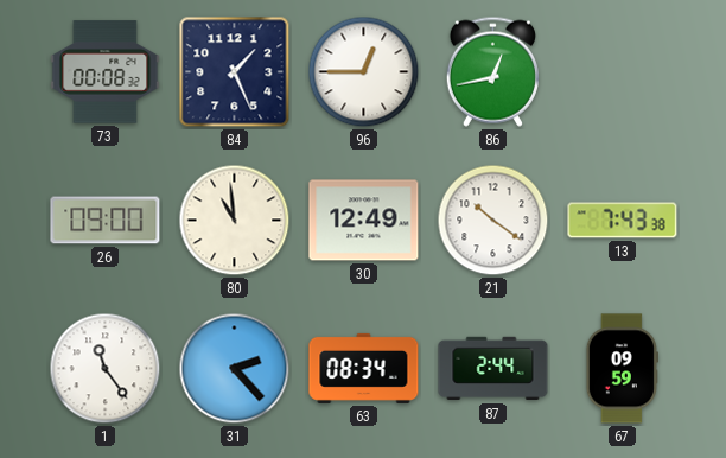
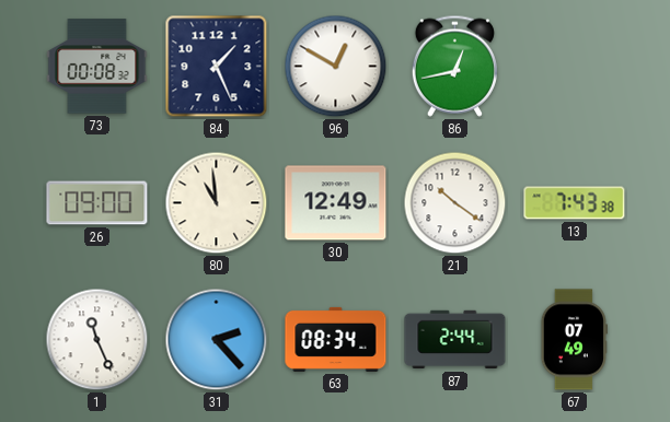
96: 12:45 -> 12:50
1: 11:24 -> 11:26
67: 09:59 -> 07:49
